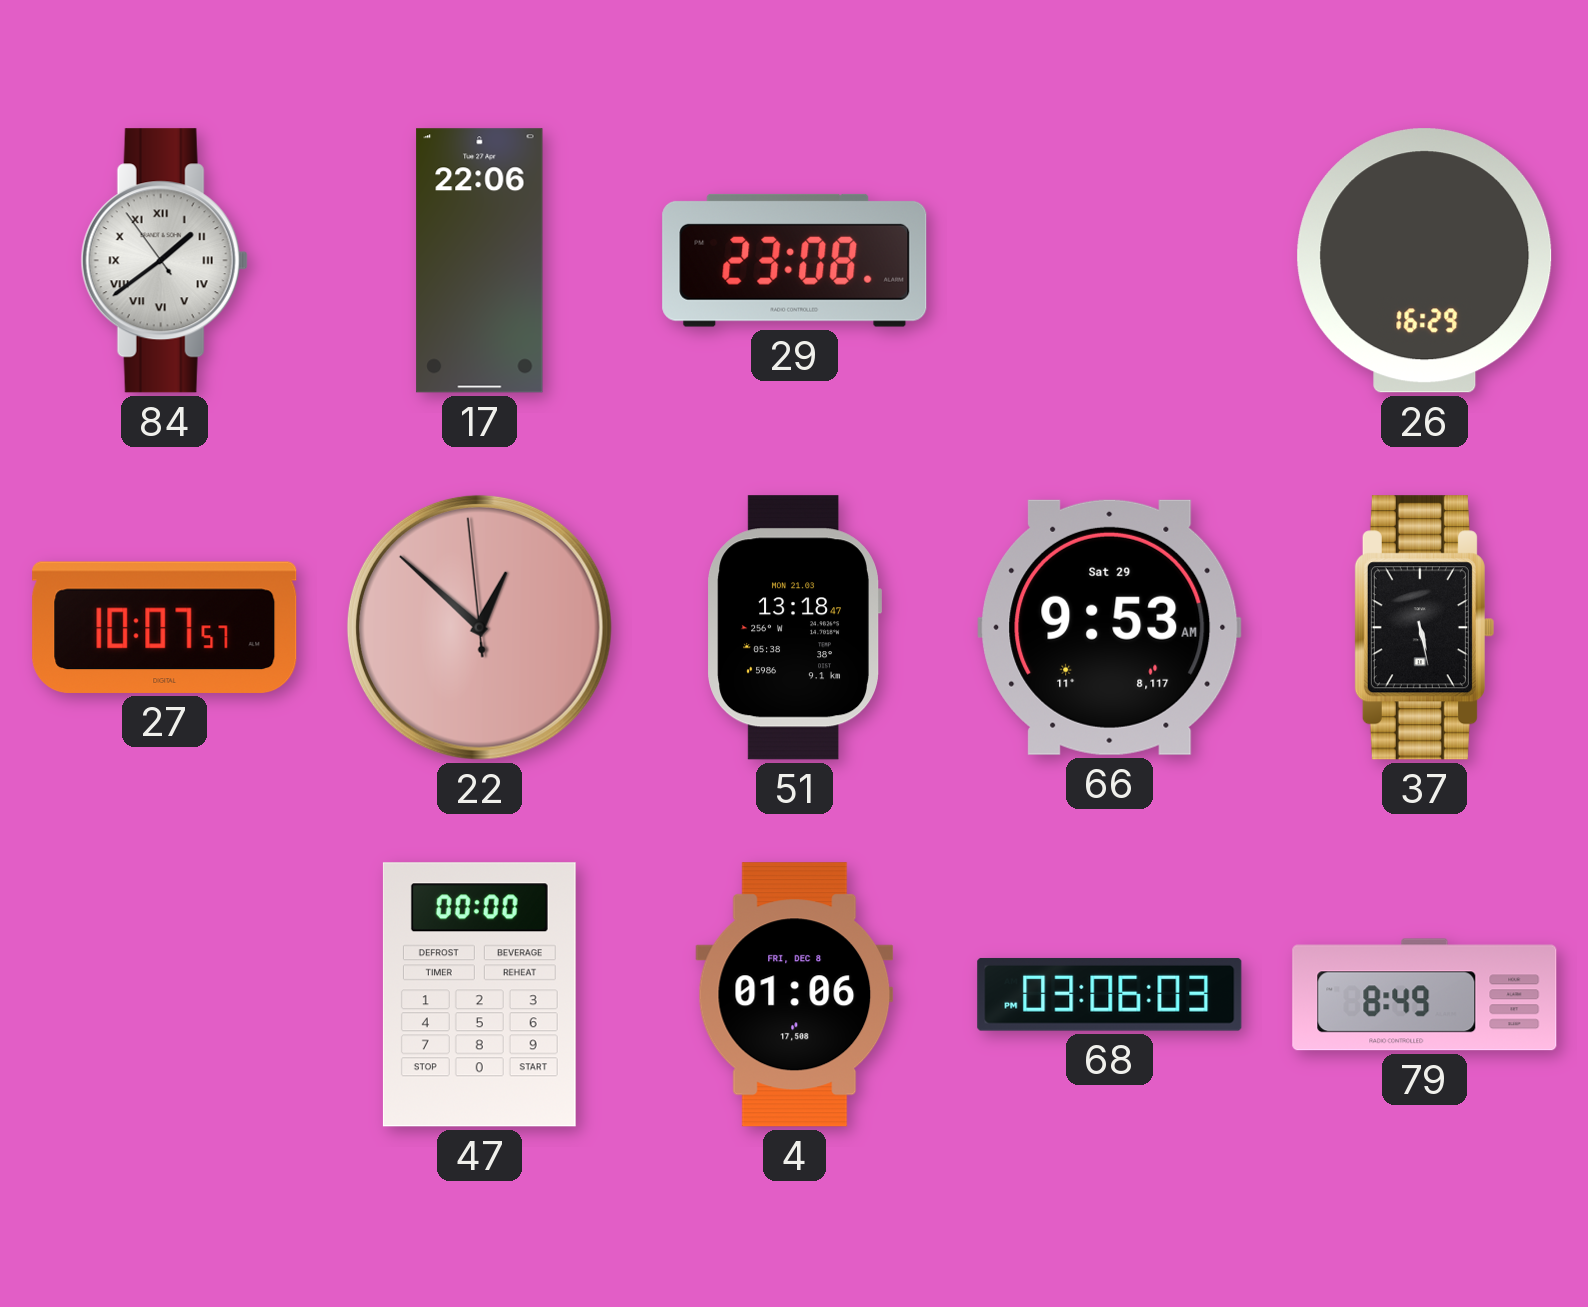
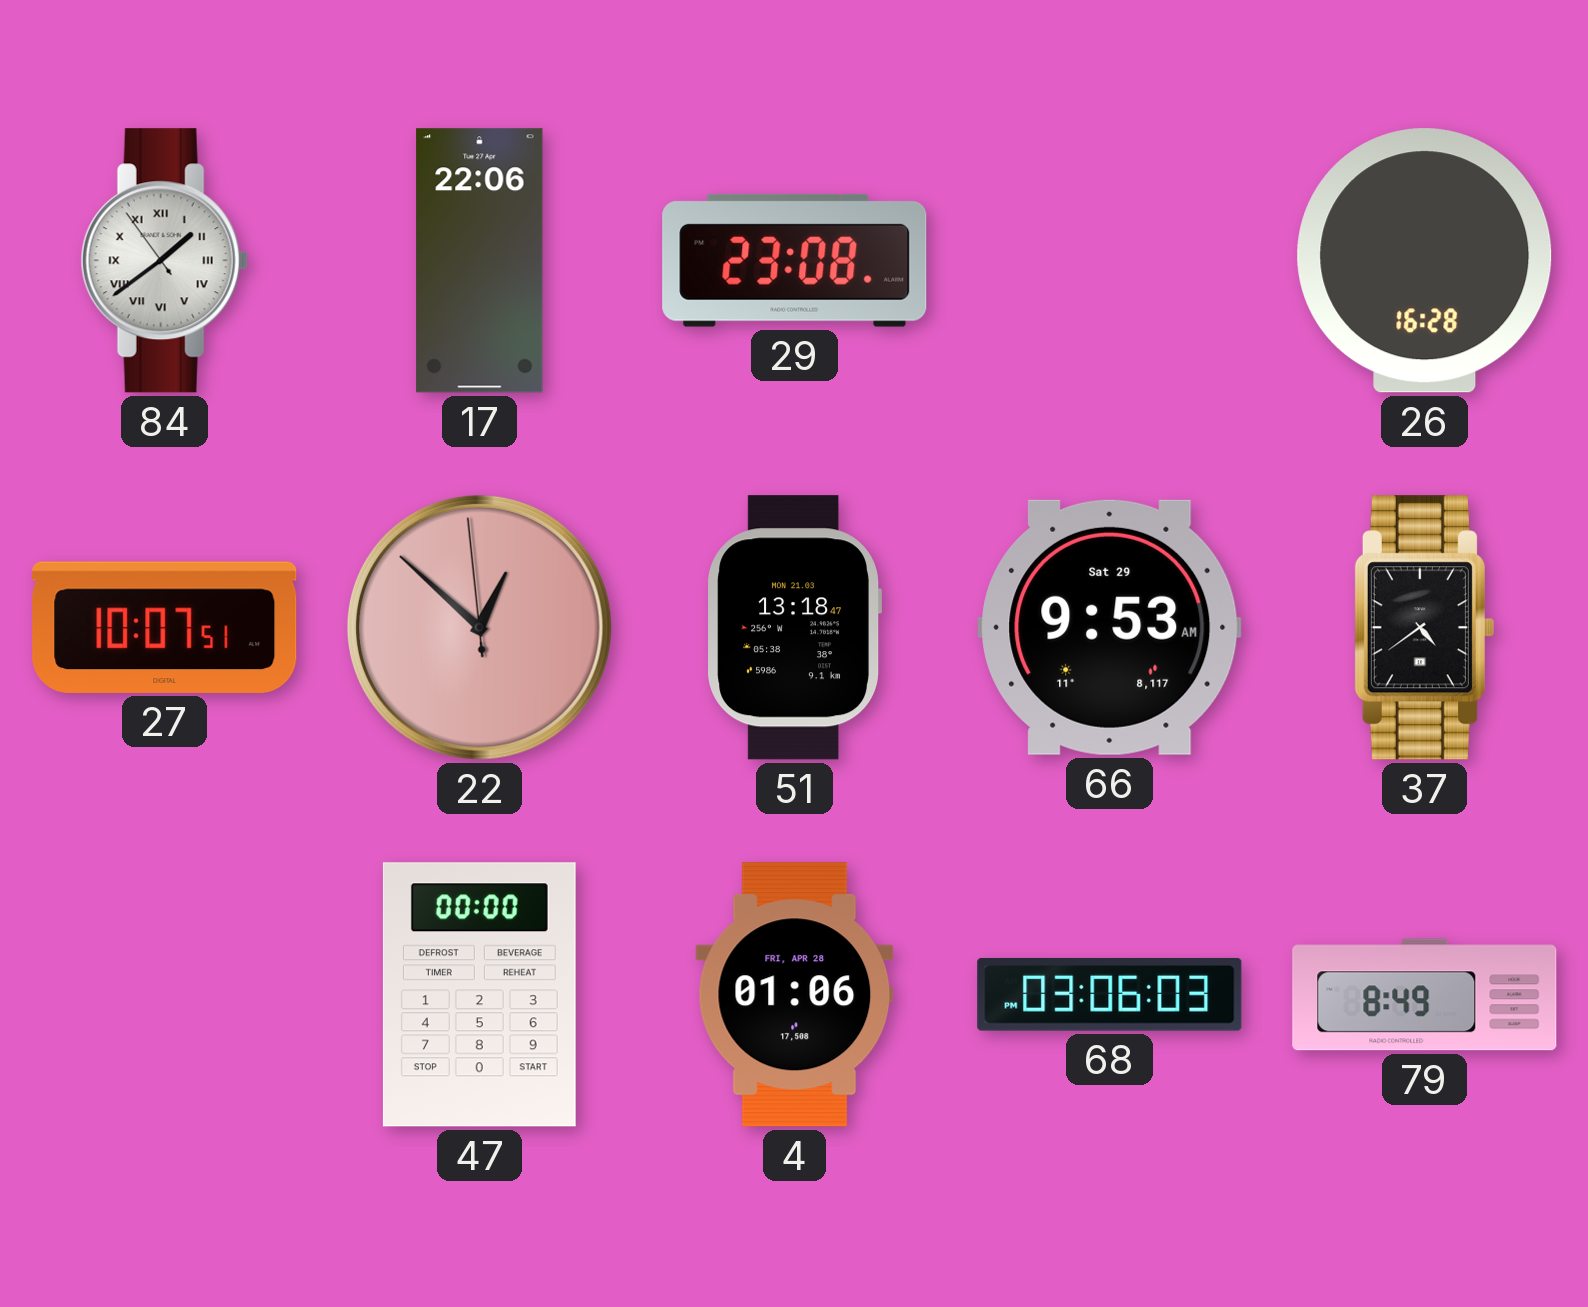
26: 16:29 -> 16:28
27: 10:07:57 -> 10:07:51
37: 5:28 -> 4:39
4 date: FRI, DEC 8 -> FRI, APR 28
